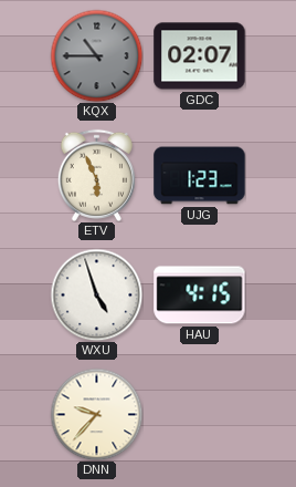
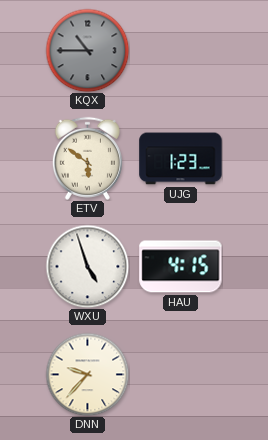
GDC: 02:07 -> none
ETV: 5:56 -> 5:51
